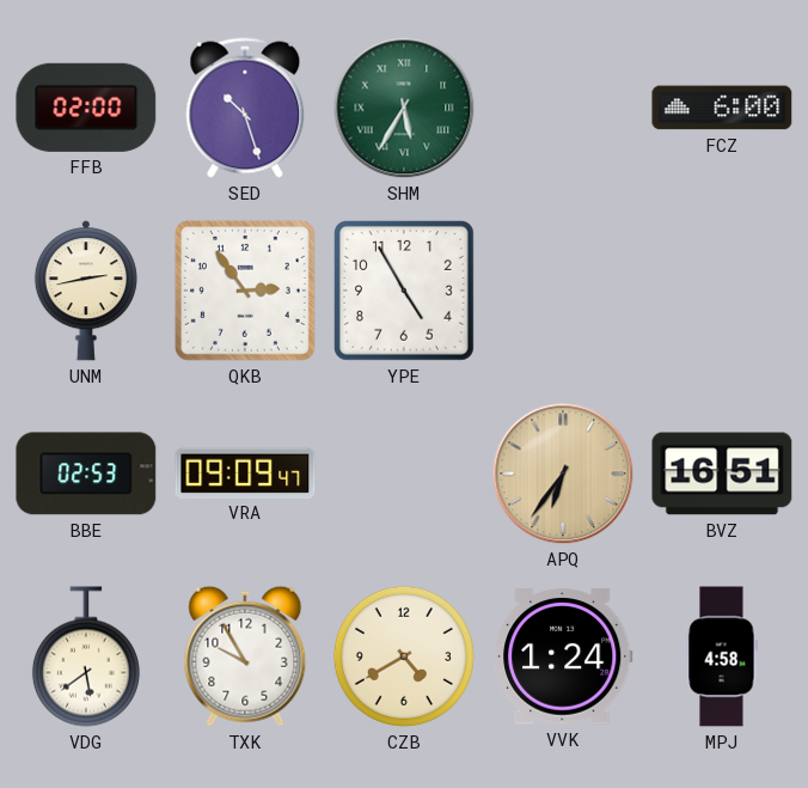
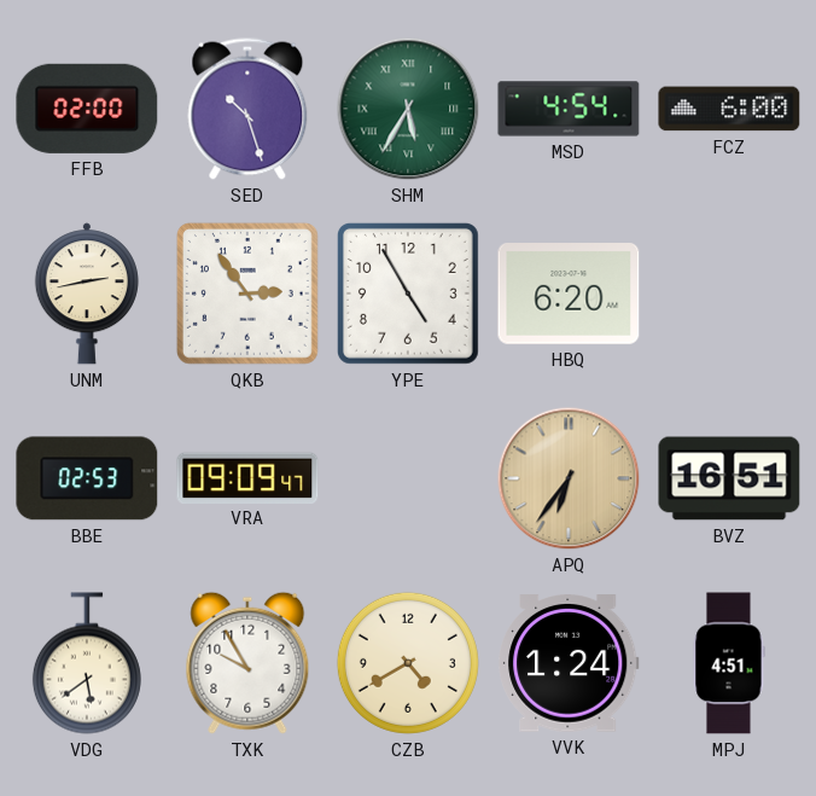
MSD: none -> 4:54
HBQ: none -> 6:20
MPJ: 4:58 -> 4:51
